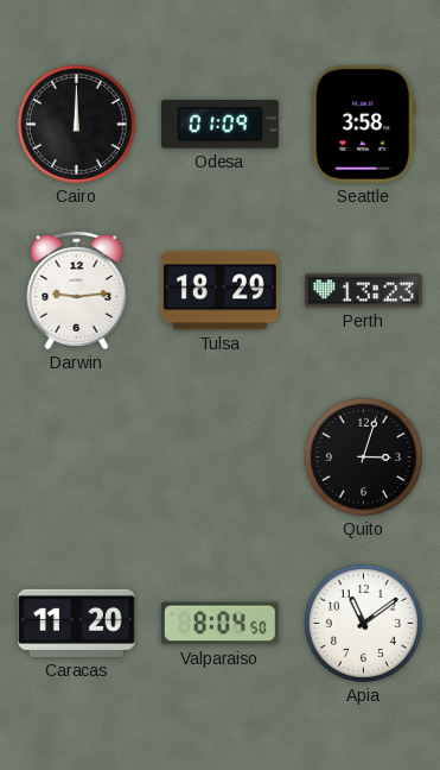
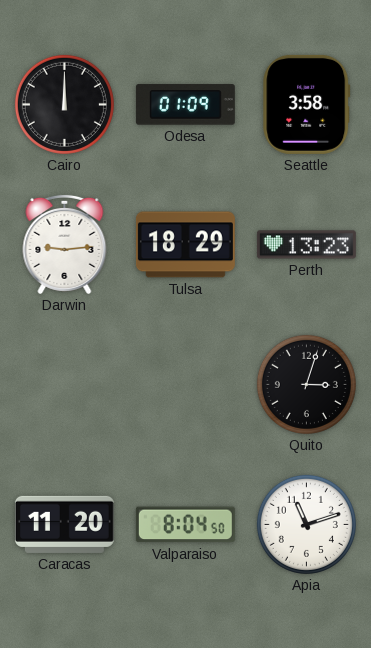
Apia: 11:09 -> 11:12
